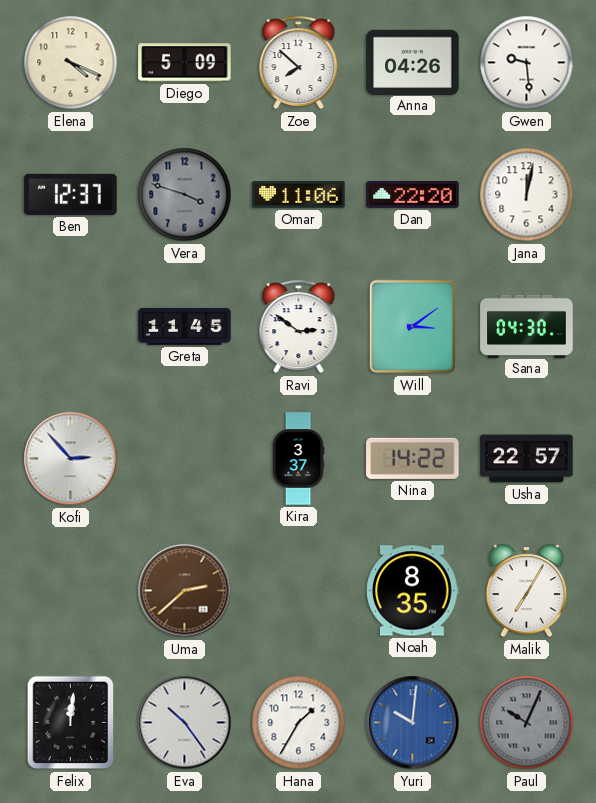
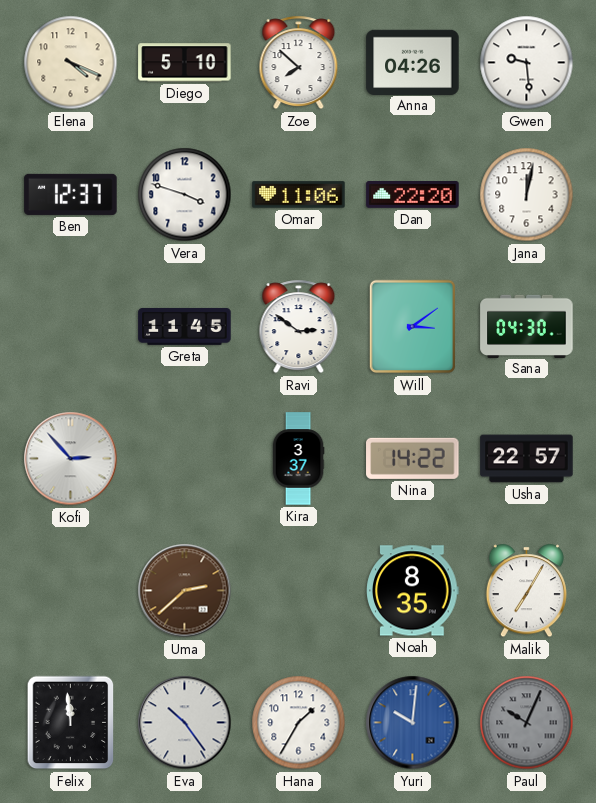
Diego: 5:09 -> 5:10
Vera dial: grey -> white
Felix: 12:01 -> 11:59
